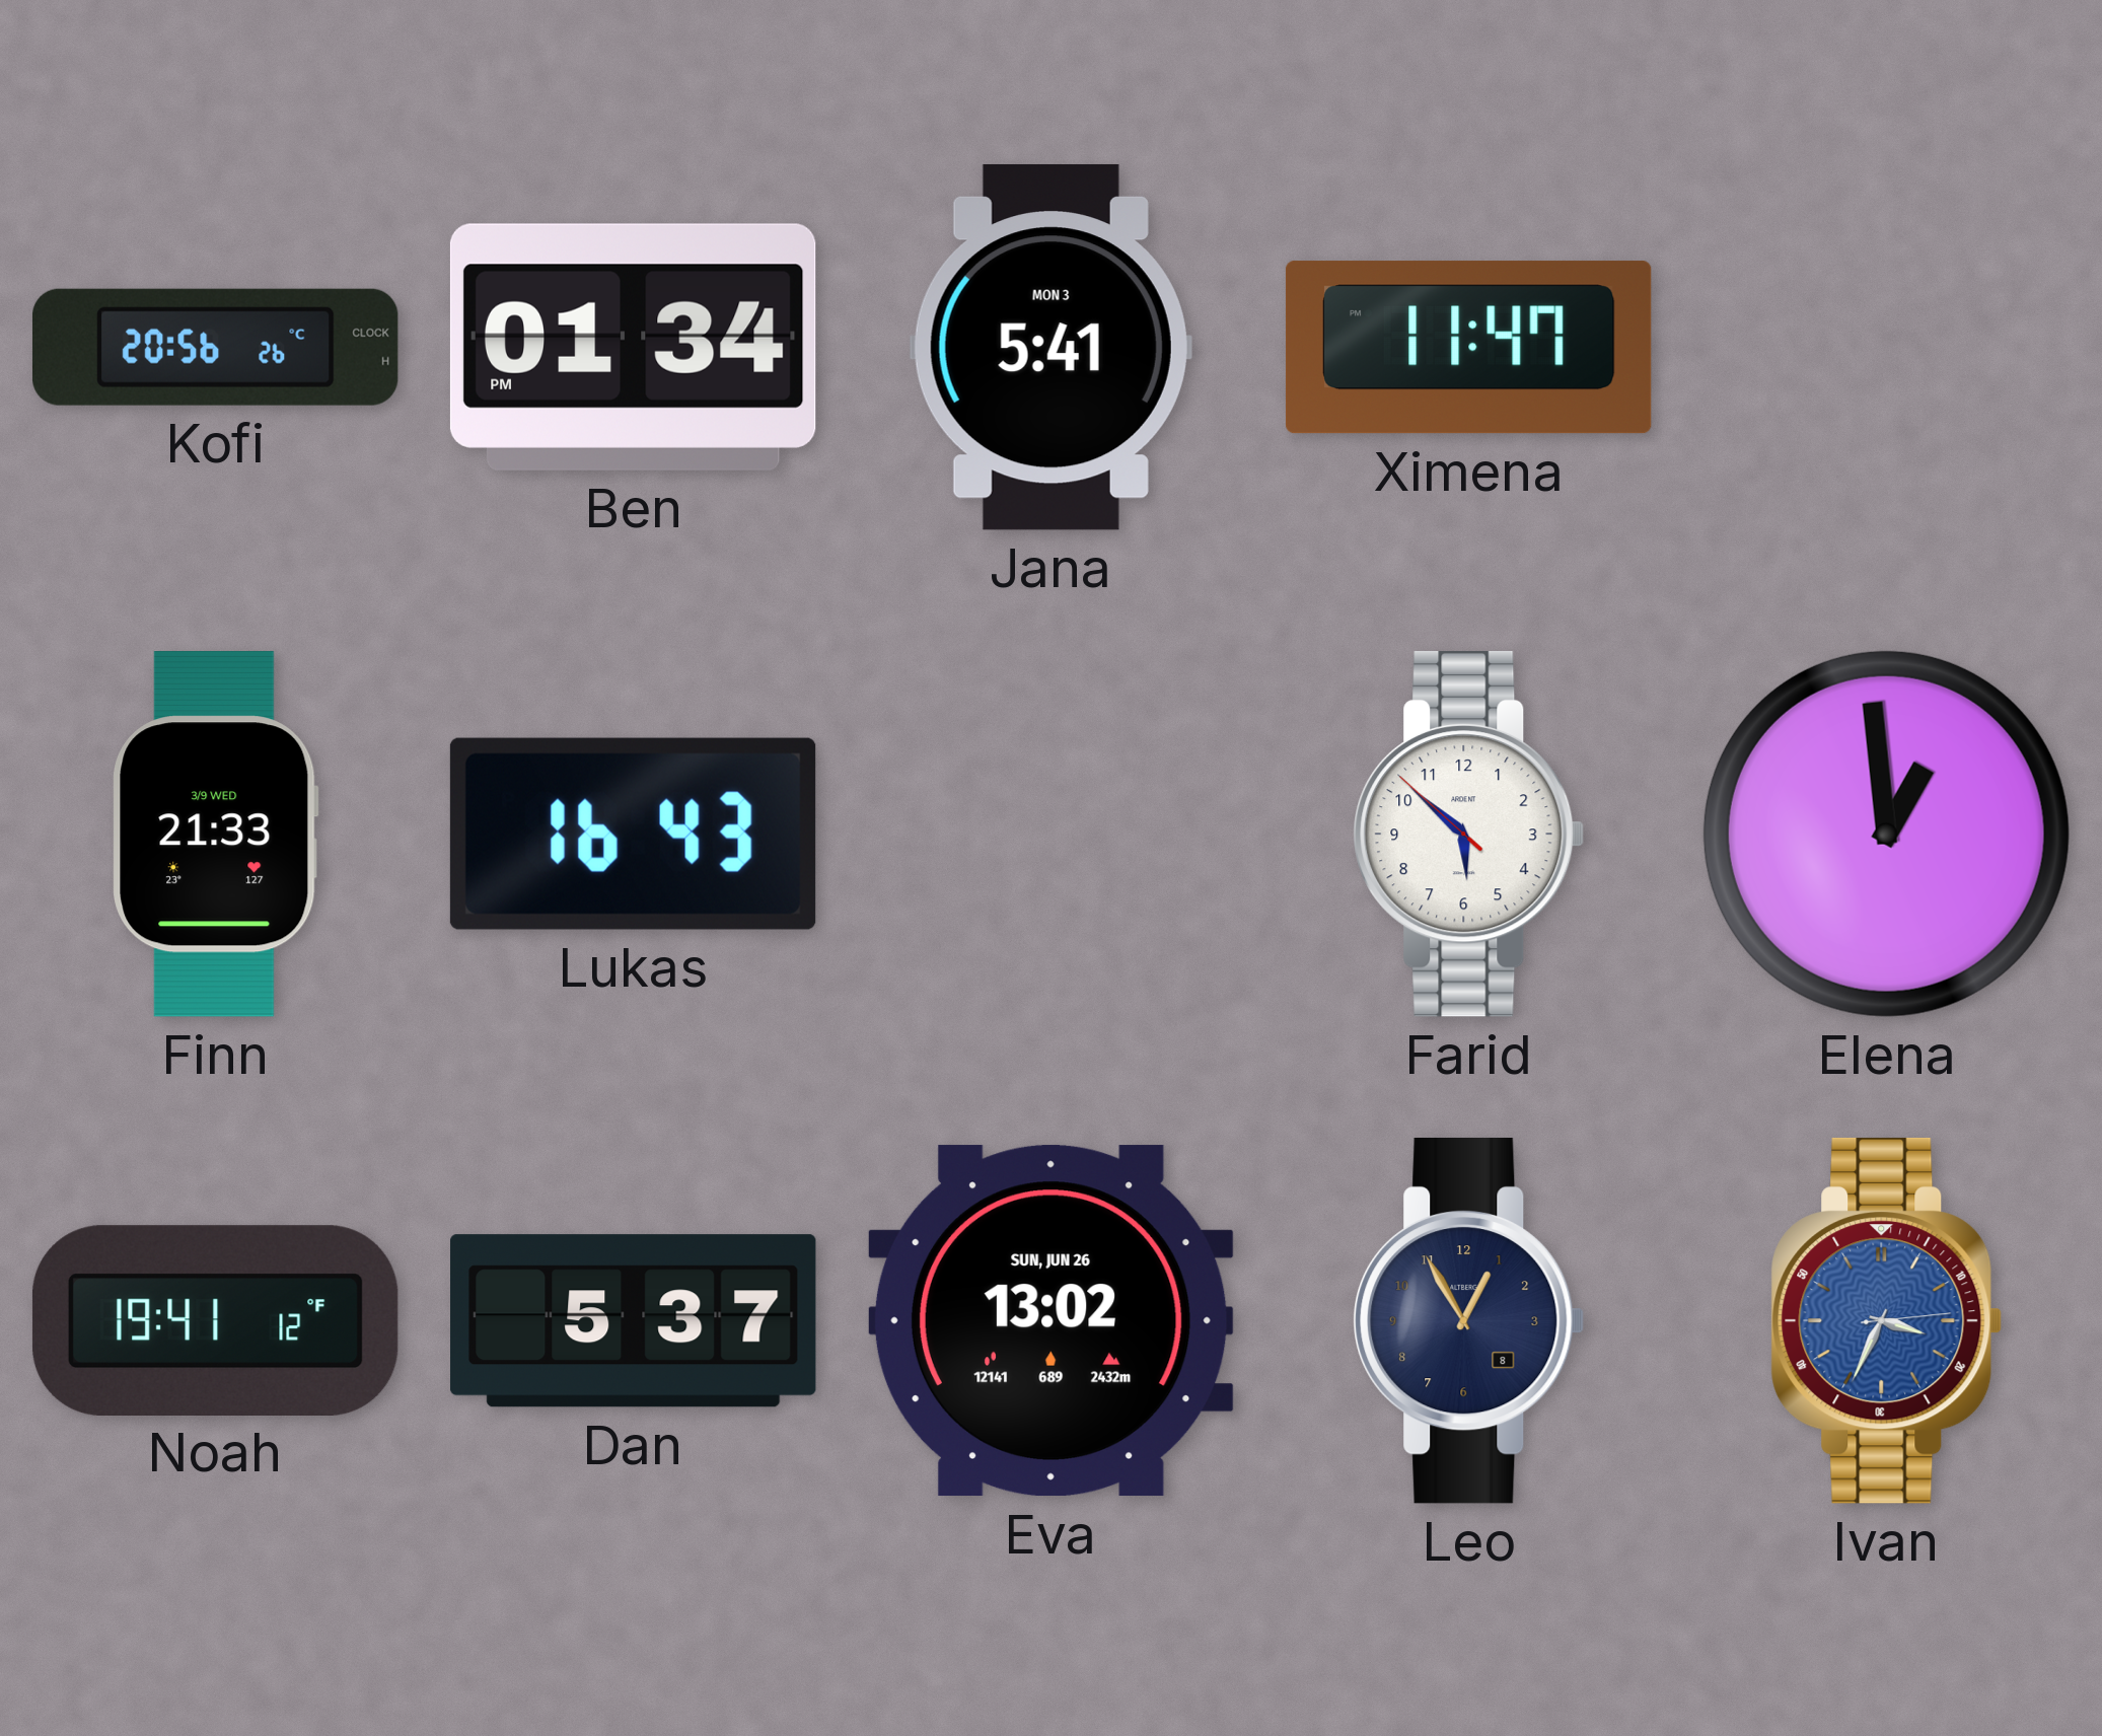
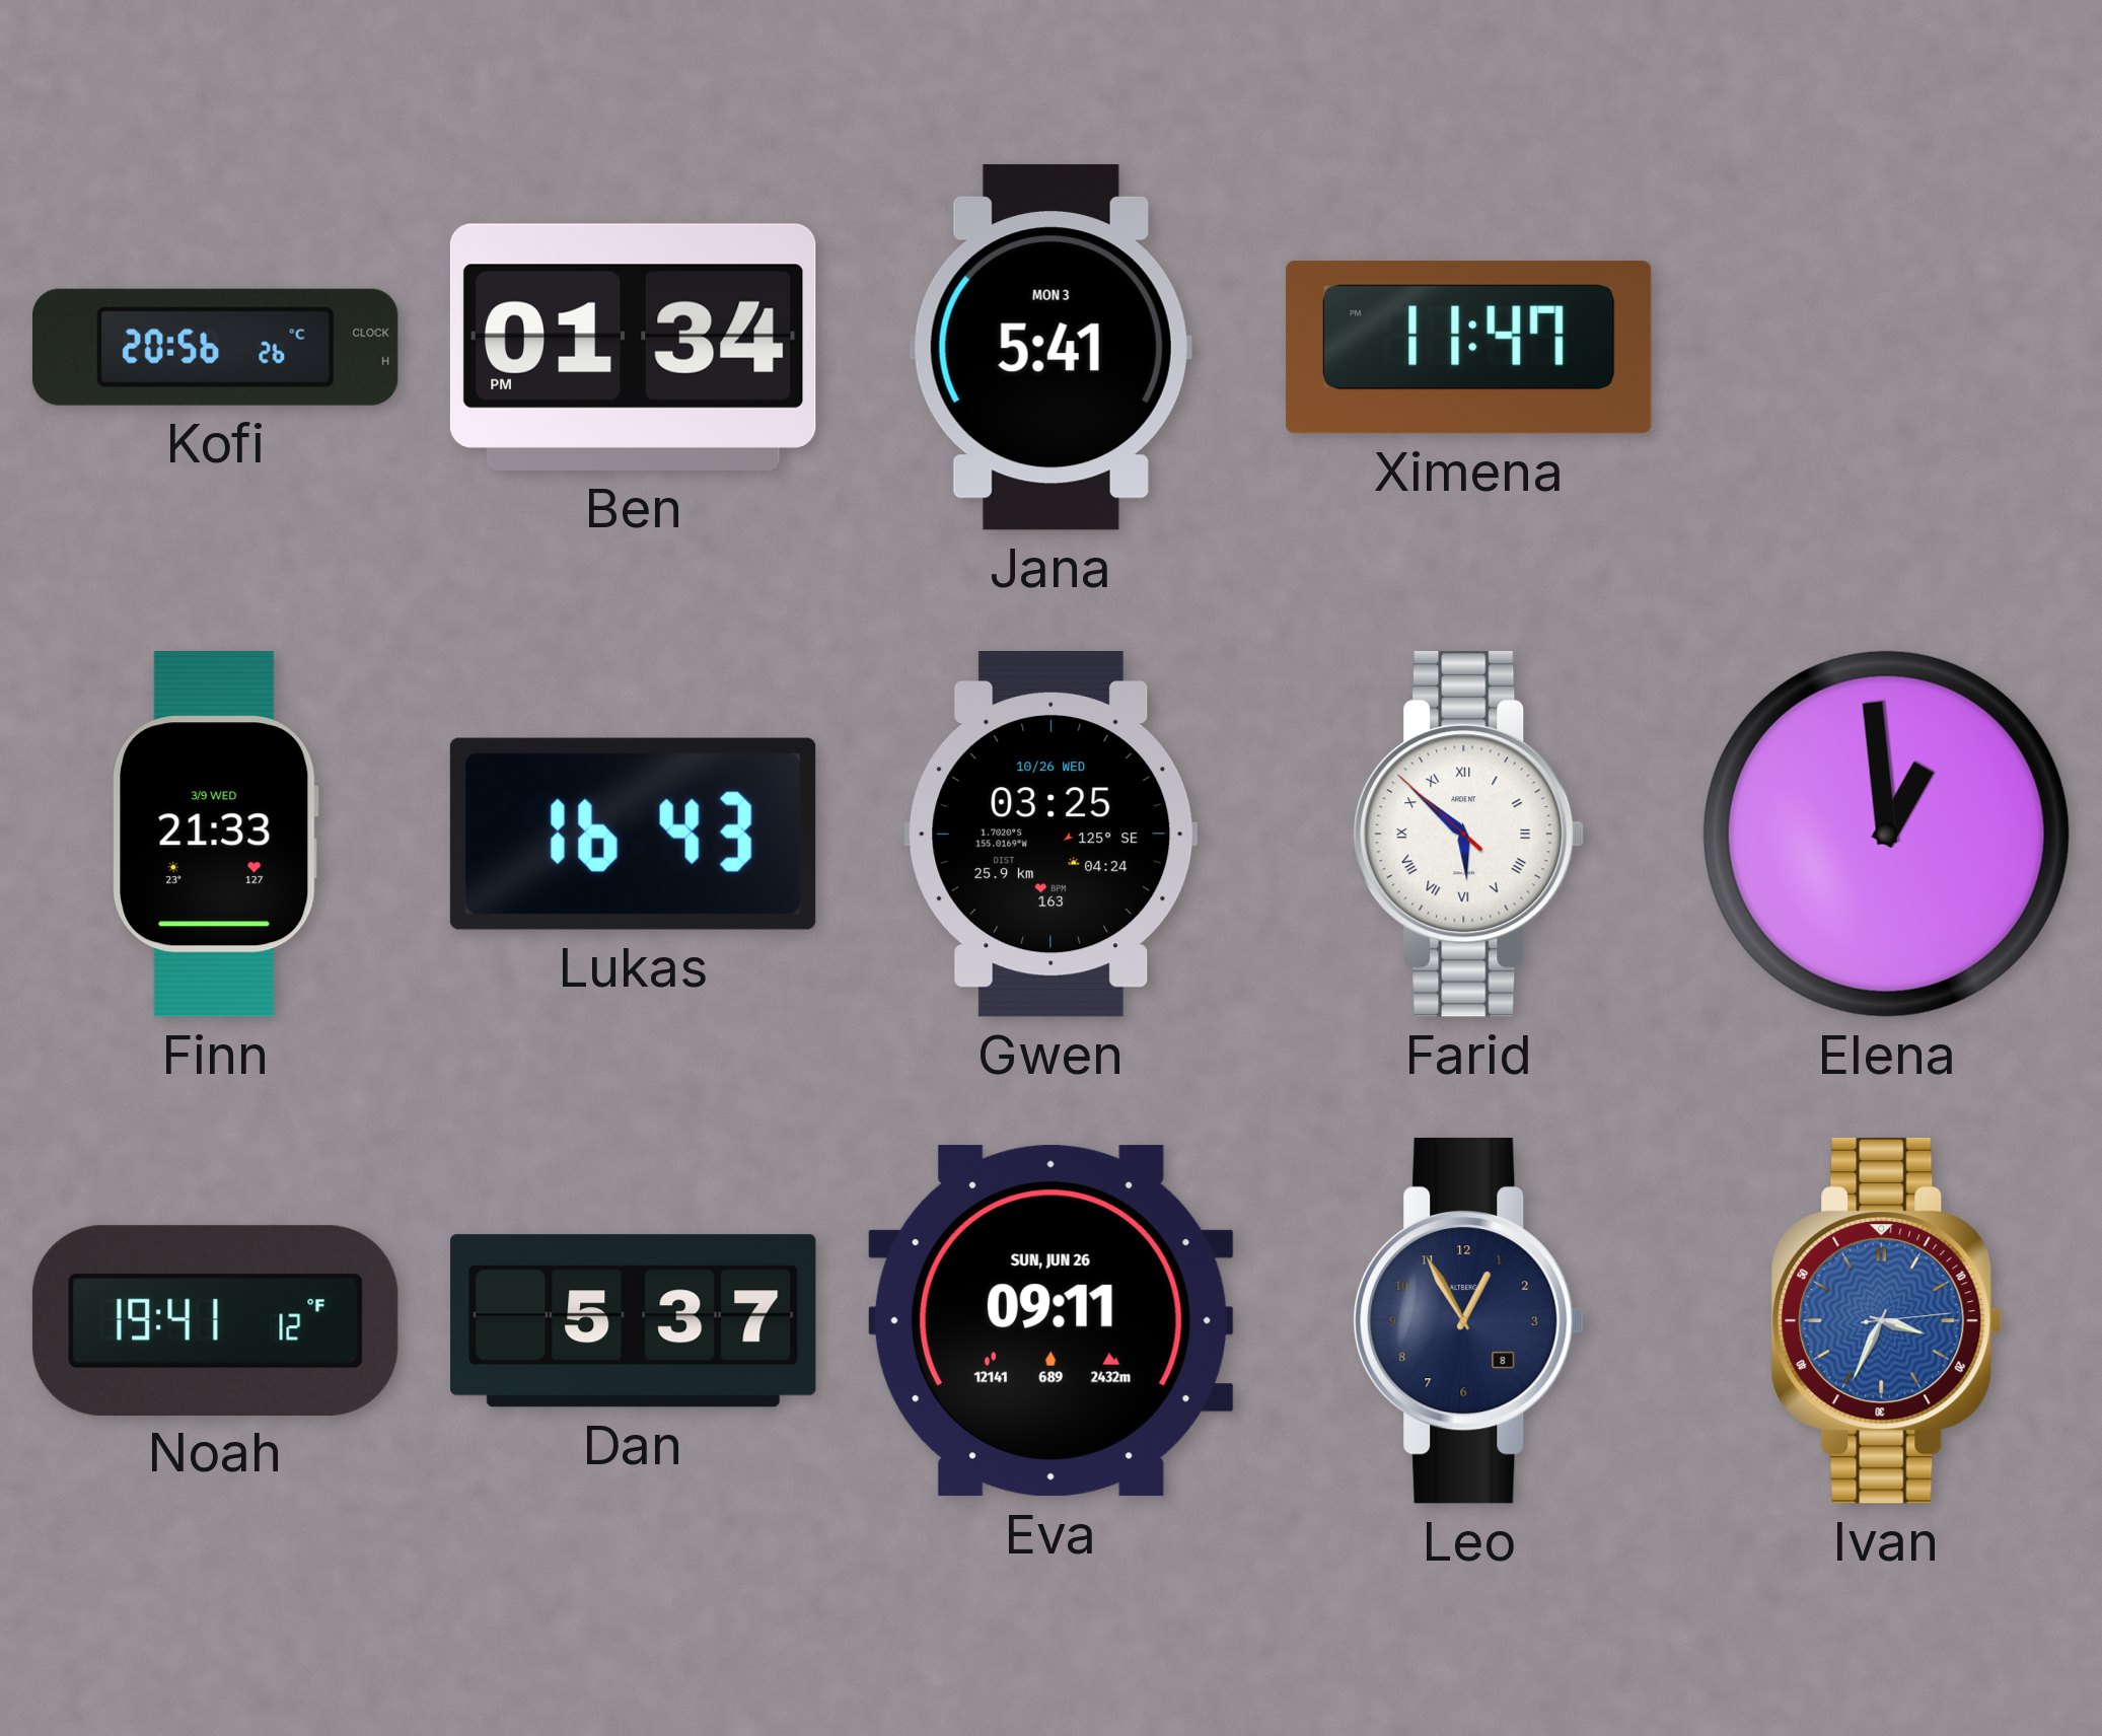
Gwen: none -> 03:25
Farid numerals: Arabic -> Roman
Eva: 13:02 -> 09:11
